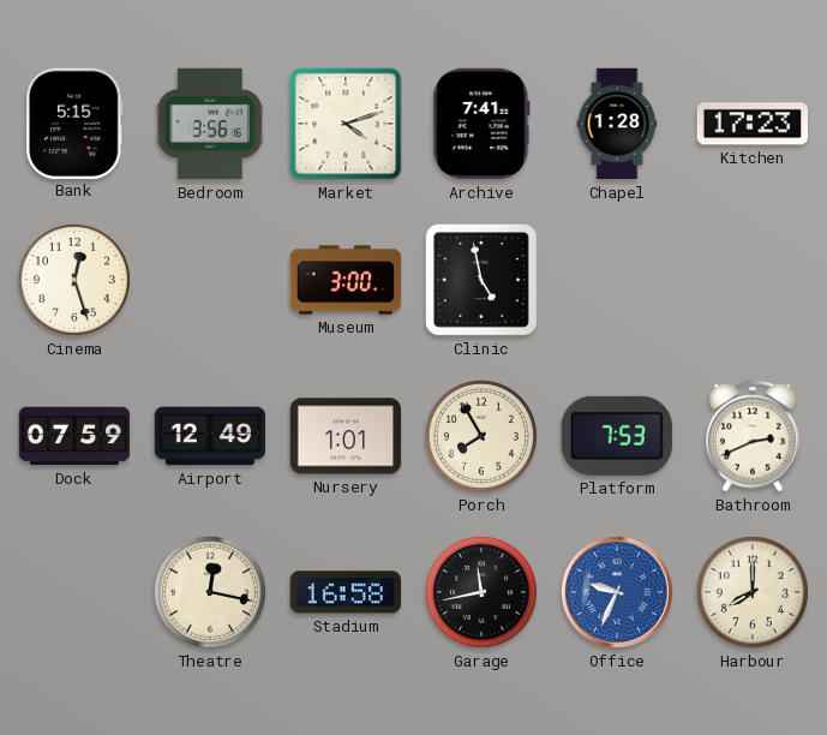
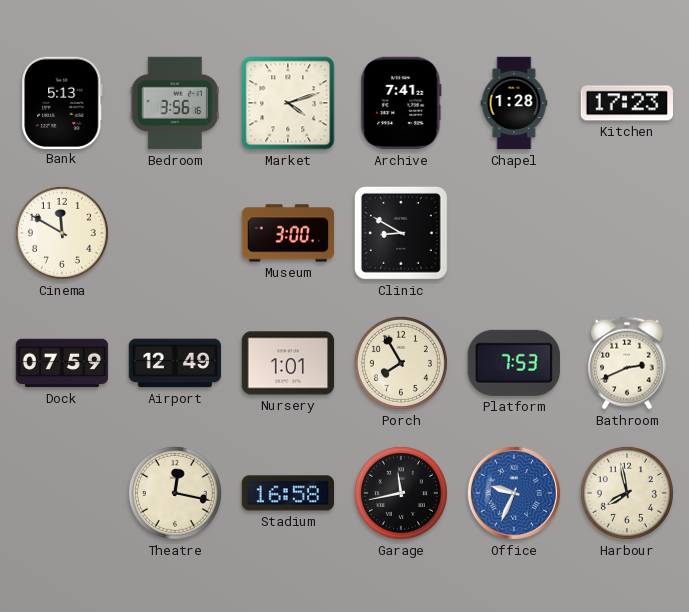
Bank: 5:15 -> 5:13
Cinema: 12:27 -> 11:50
Clinic: 4:58 -> 8:50
Harbour: 8:00 -> 7:58
